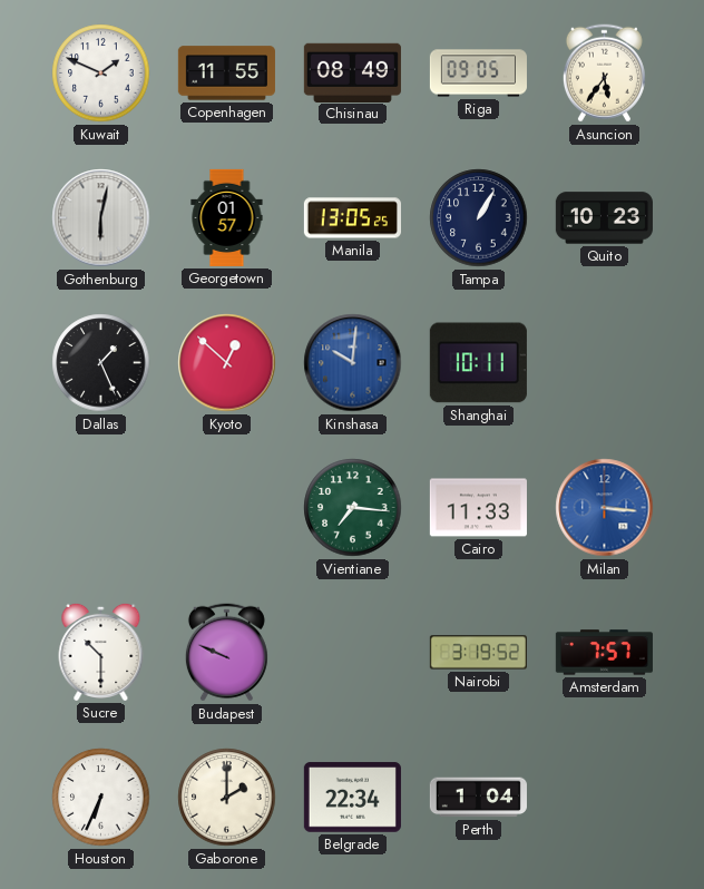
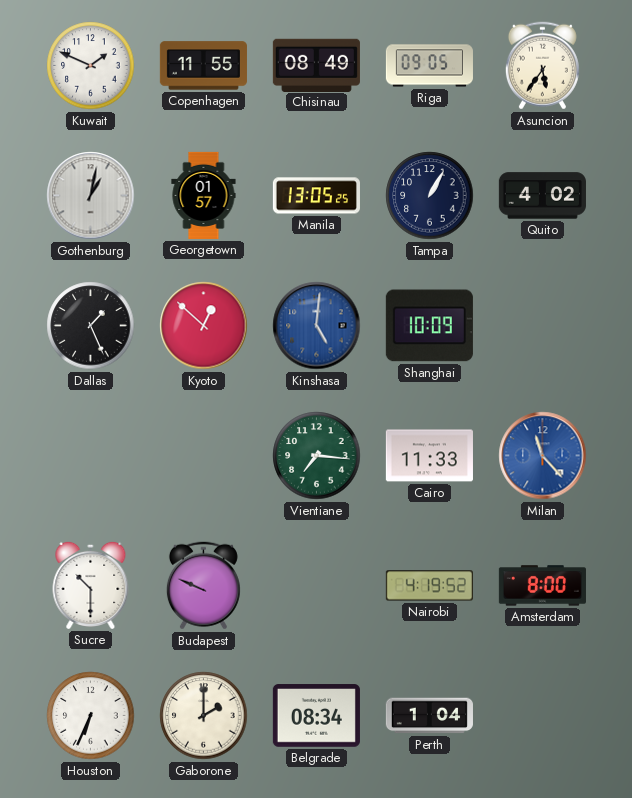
Gothenburg: 6:02 -> 1:02
Quito: 10:23 -> 4:02
Kinshasa: 10:01 -> 5:01
Shanghai: 10:11 -> 10:09
Milan: 3:16 -> 11:23
Nairobi: 3:19 -> 4:19
Amsterdam: 7:57 -> 8:00
Belgrade: 22:34 -> 08:34
